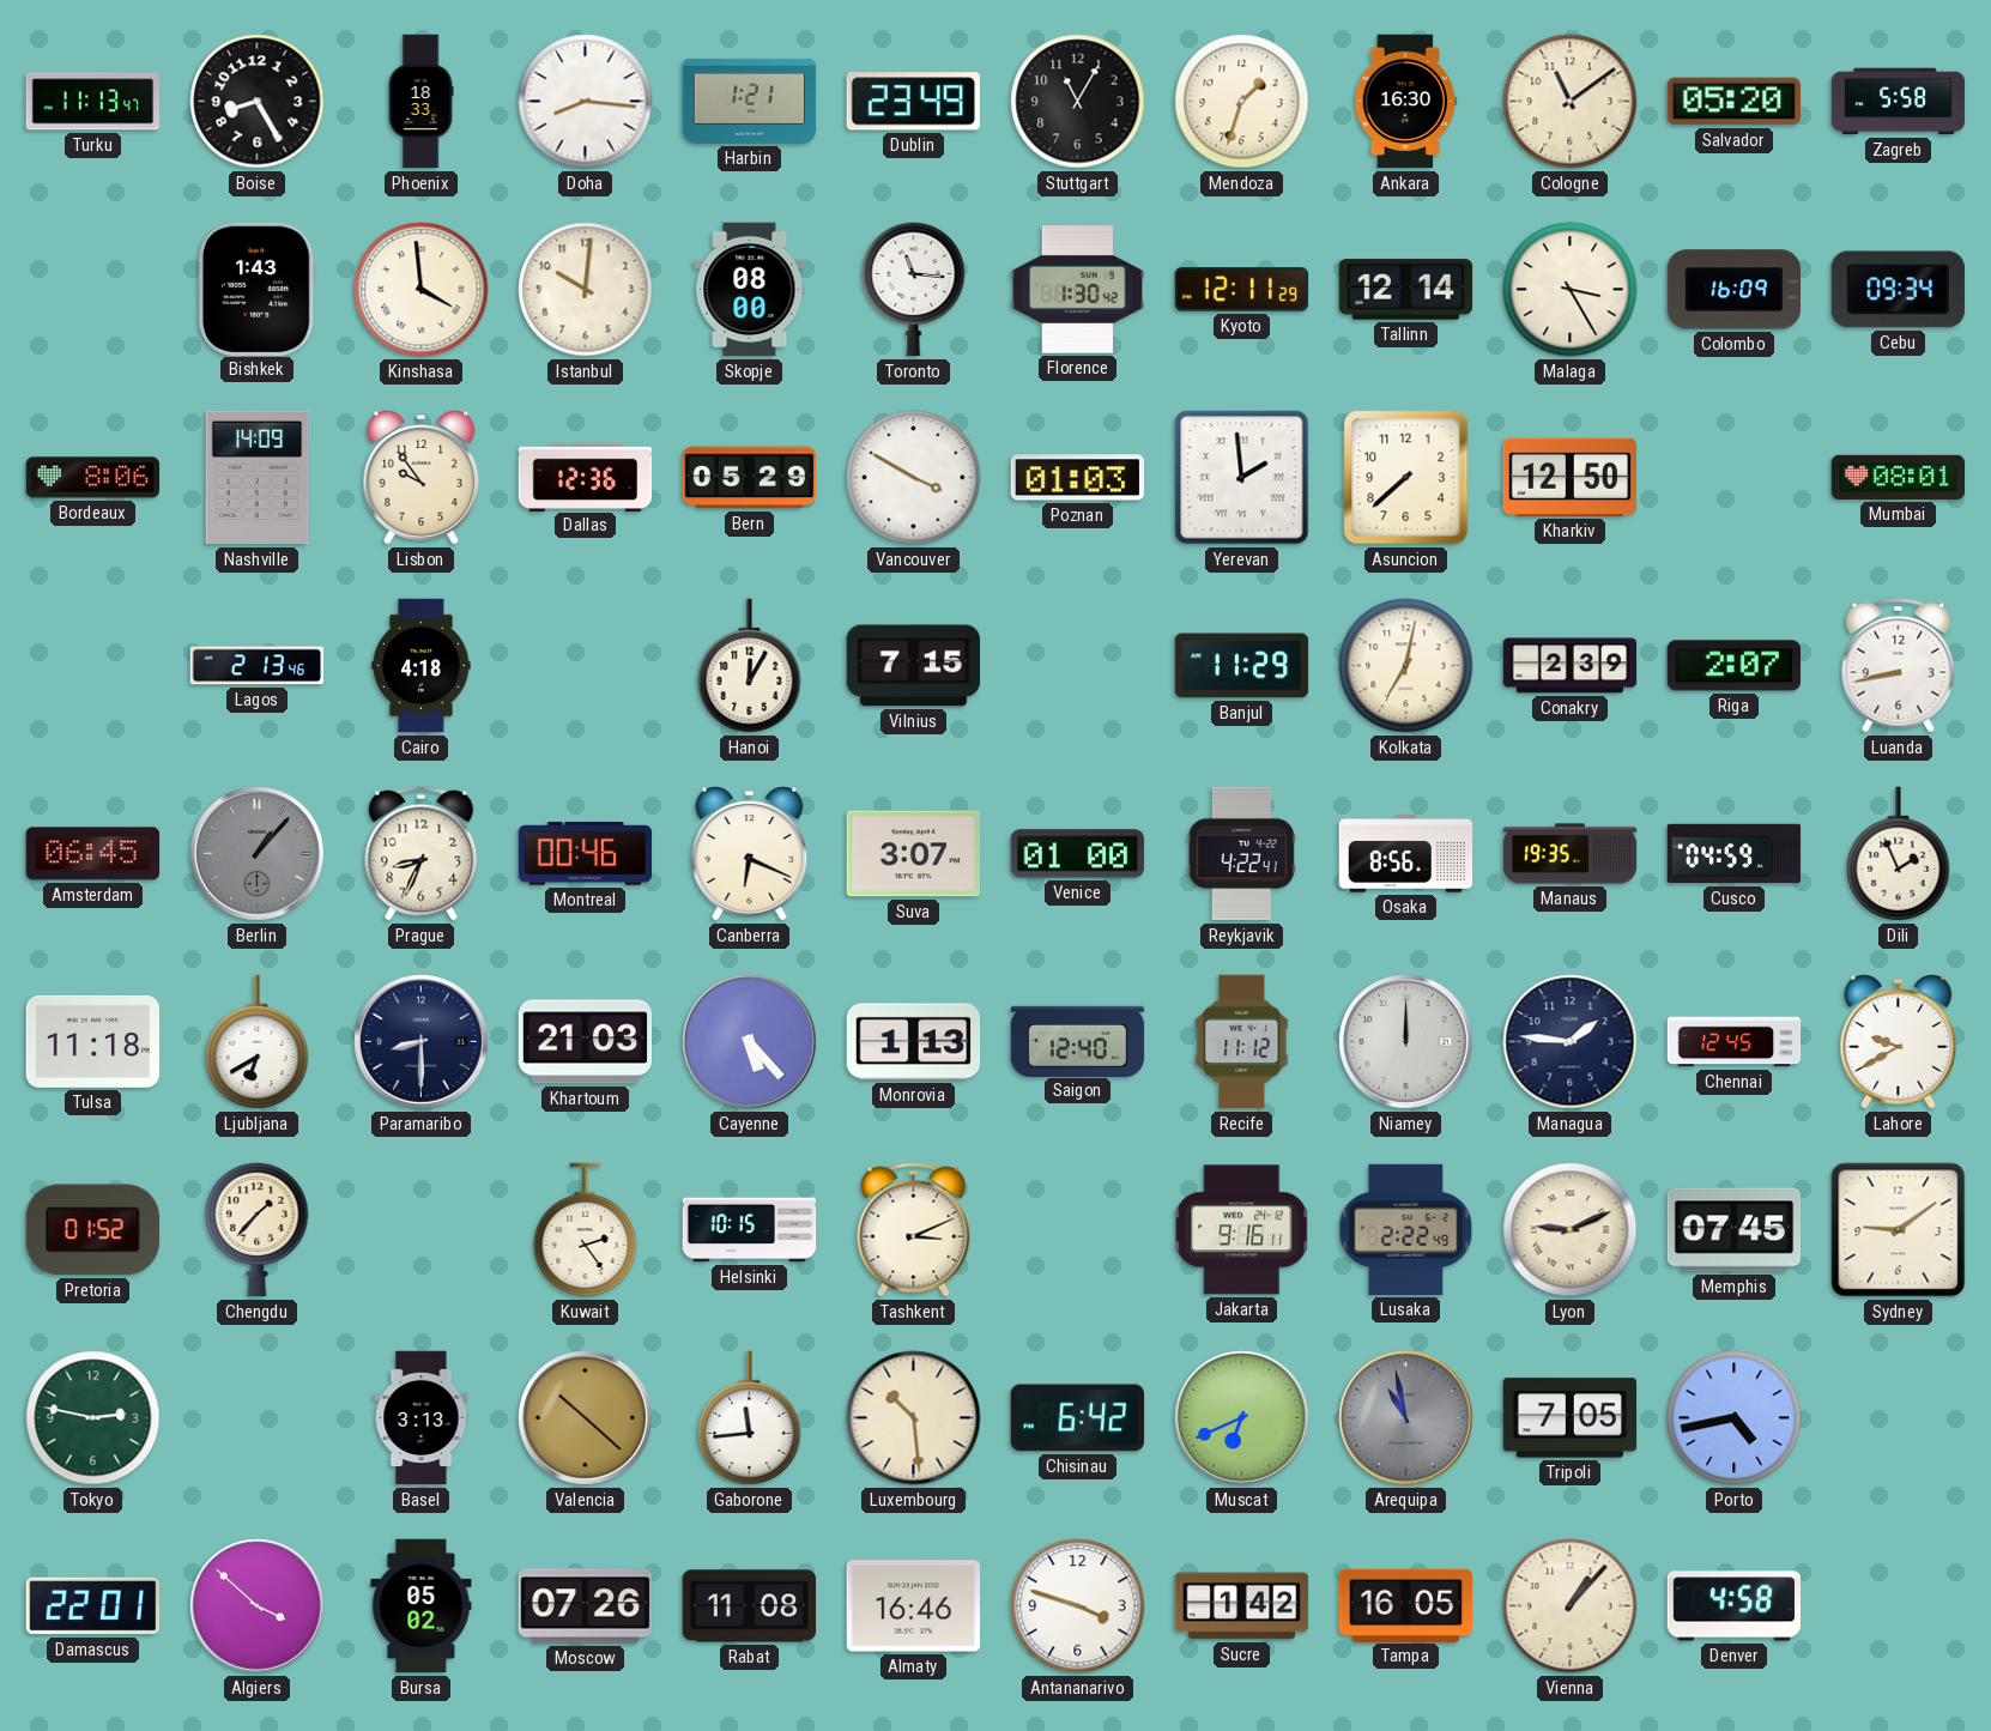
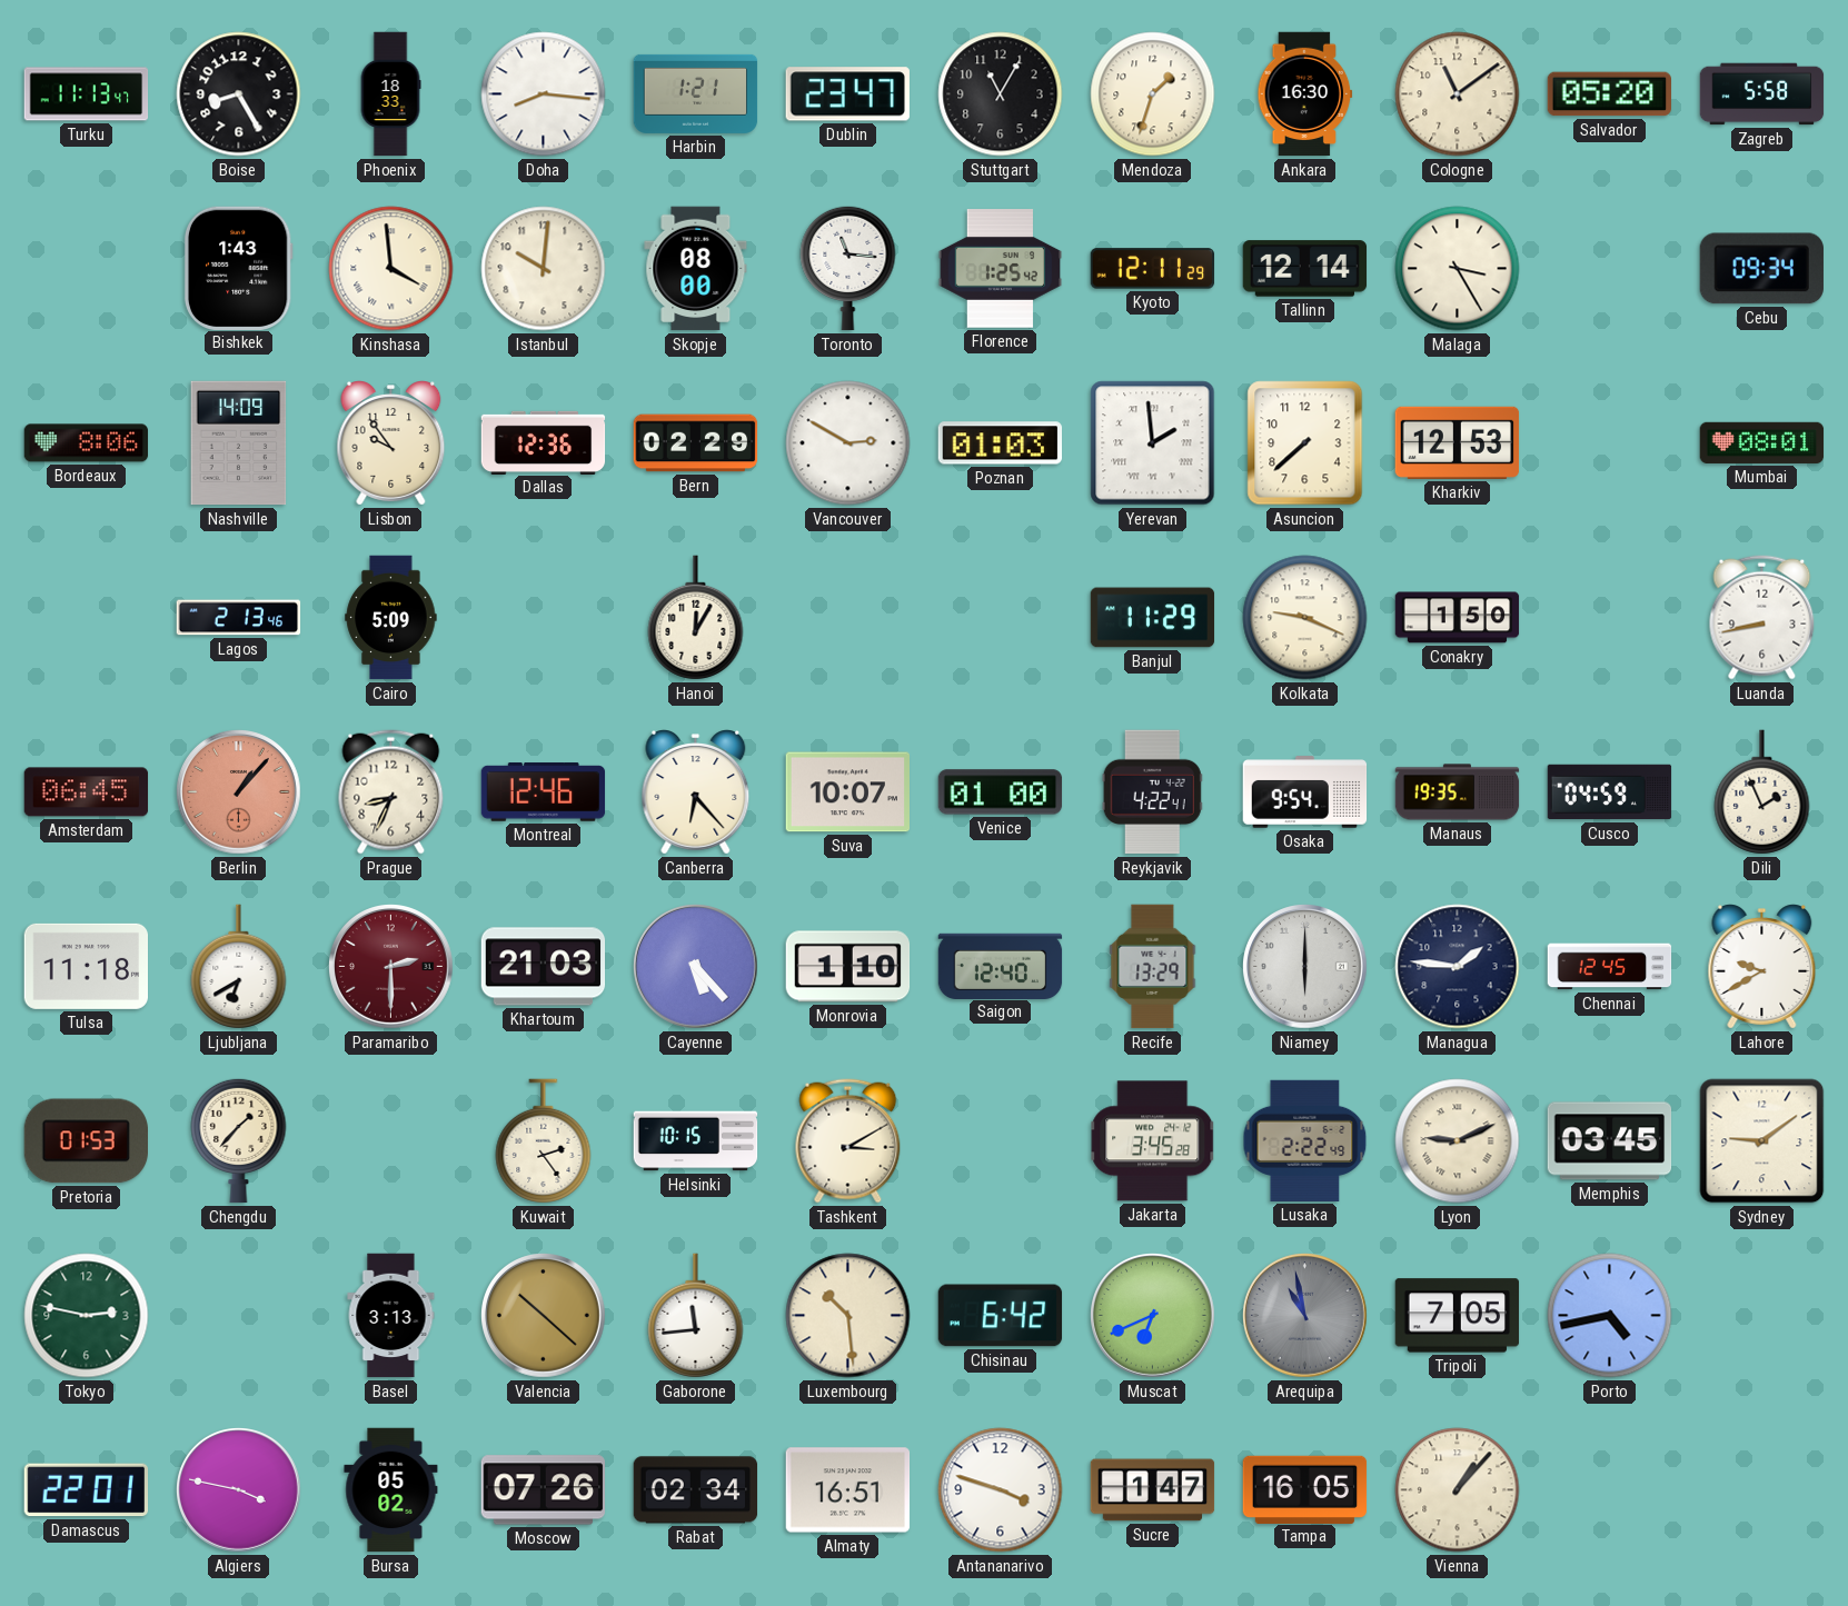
Dublin: 23:49 -> 23:47
Florence: 1:30 -> 1:25
Colombo: 16:09 -> none
Bern: 05:29 -> 02:29
Vancouver: 3:50 -> 2:50
Kharkiv: 12:50 -> 12:53
Cairo: 4:18 -> 5:09
Vilnius: 7:15 -> none
Kolkata: 7:02 -> 9:19
Conakry: 2:39 -> 1:50
Riga: 2:07 -> none
Berlin dial: grey -> salmon
Montreal: 00:46 -> 12:46
Canberra: 6:19 -> 6:23
Suva: 3:07 -> 10:07
Osaka: 8:56 -> 9:54
Paramaribo: 8:30 -> 2:30
Paramaribo dial: navy -> burgundy
Monrovia: 1:13 -> 1:10
Recife: 11:12 -> 13:29
Niamey: 12:00 -> 6:00
Pretoria: 01:52 -> 01:53
Tashkent: 3:11 -> 3:10
Jakarta: 9:16 -> 3:45
Memphis: 07:45 -> 03:45
Algiers: 3:52 -> 3:47
Rabat: 11:08 -> 02:34
Almaty: 16:46 -> 16:51
Sucre: 1:42 -> 1:47
Denver: 4:58 -> none
